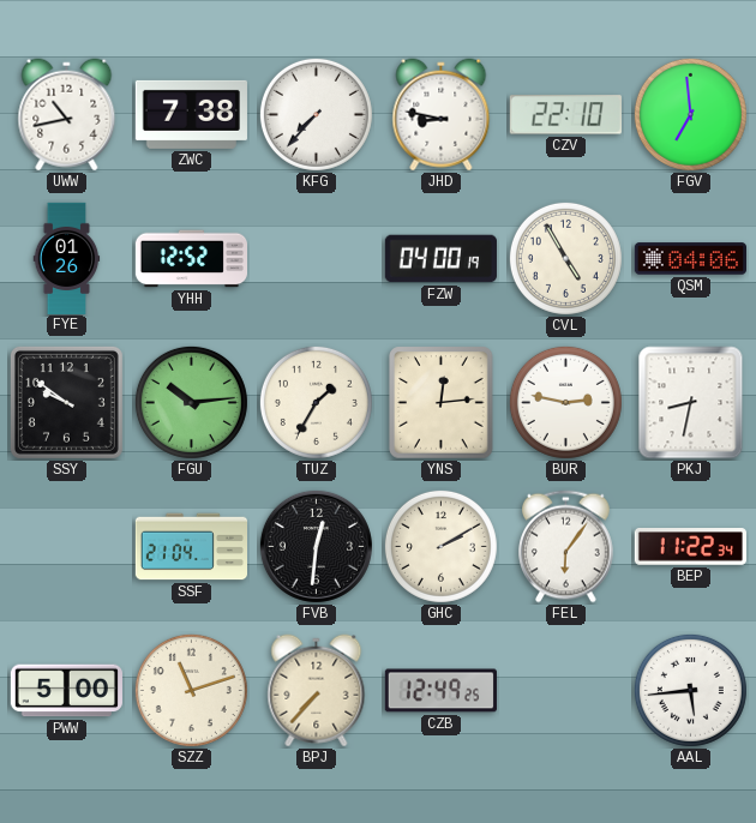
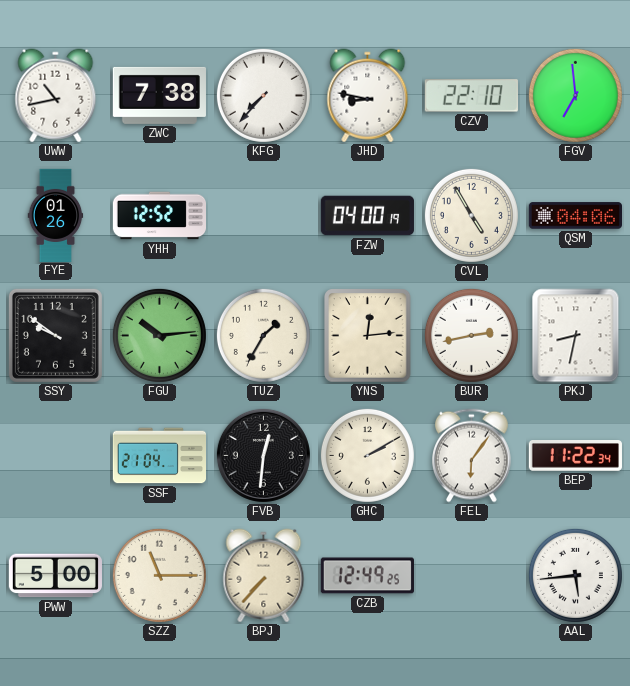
BUR: 2:47 -> 2:43
SZZ: 11:12 -> 11:15
